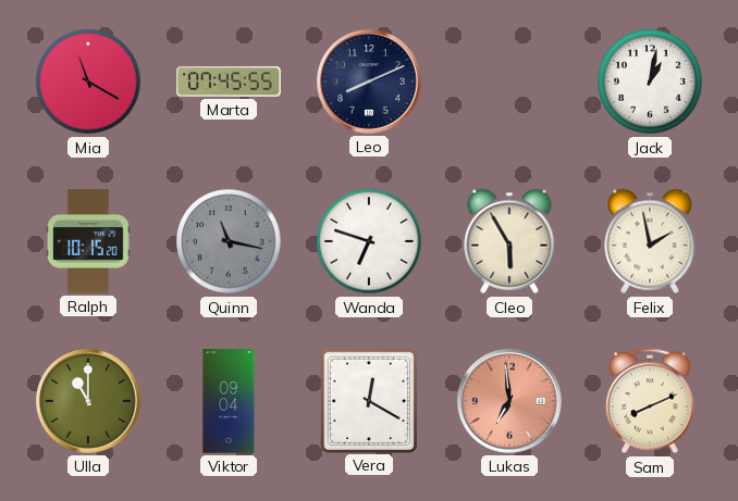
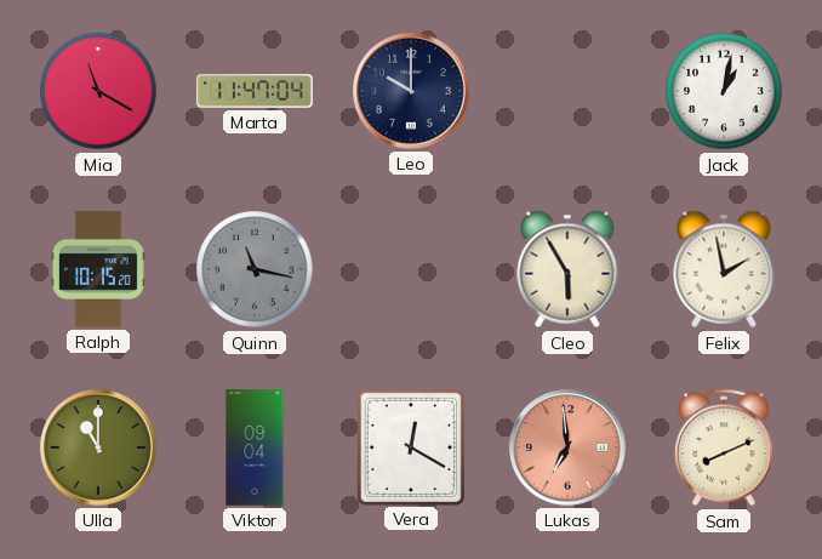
Marta: 07:45 -> 11:47
Leo: 8:11 -> 10:00
Wanda: 6:48 -> none
